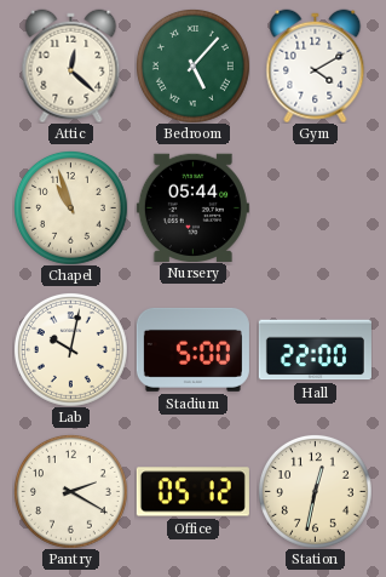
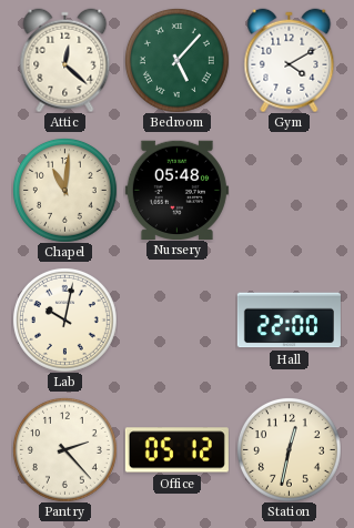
Chapel: 10:57 -> 11:01
Nursery: 05:44 -> 05:48
Stadium: 5:00 -> none
Pantry: 2:20 -> 2:23
